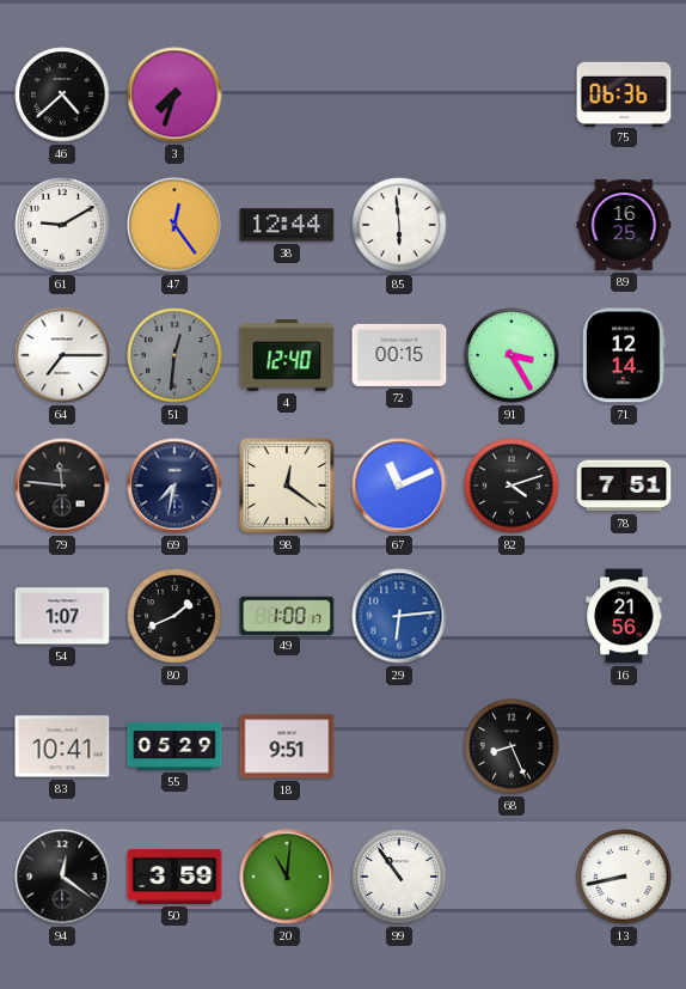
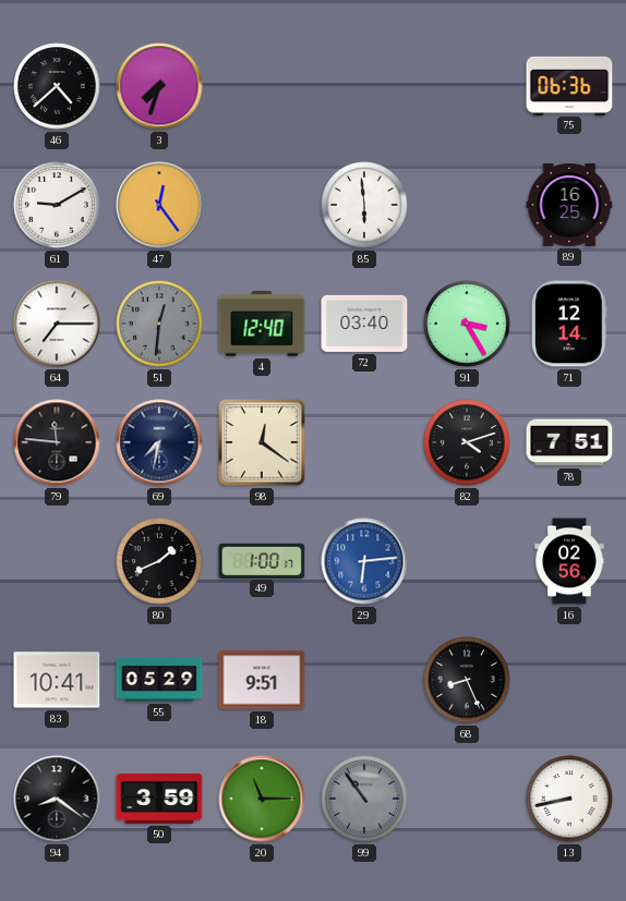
38: 12:44 -> none
72: 00:15 -> 03:40
67: 11:11 -> none
54: 1:07 -> none
16: 21:56 -> 02:56
94: 12:21 -> 8:21
20: 11:01 -> 11:15
99 dial: white -> grey
